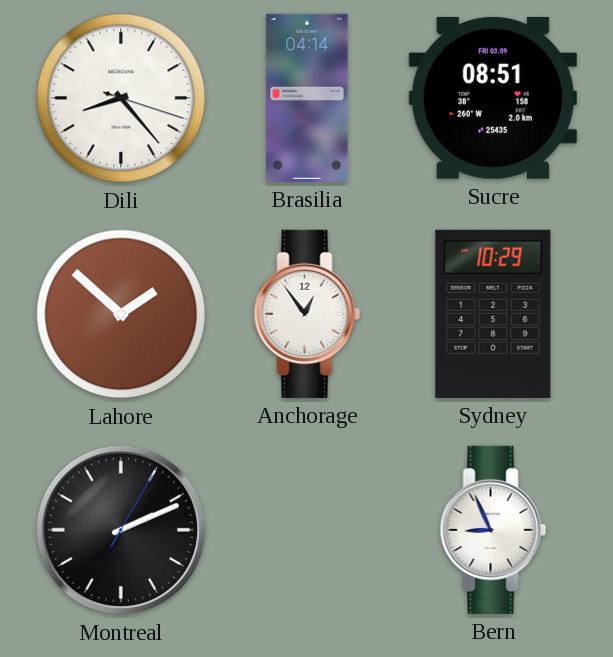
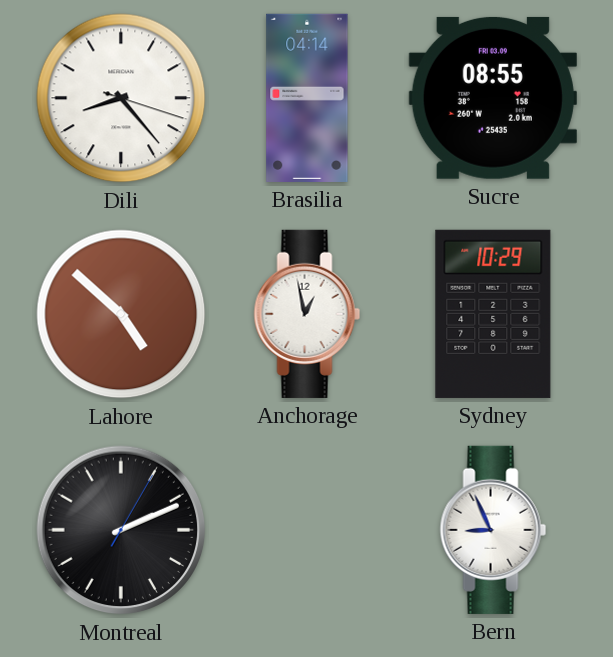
Sucre: 08:51 -> 08:55
Lahore: 1:52 -> 4:52
Anchorage: 12:54 -> 12:58
